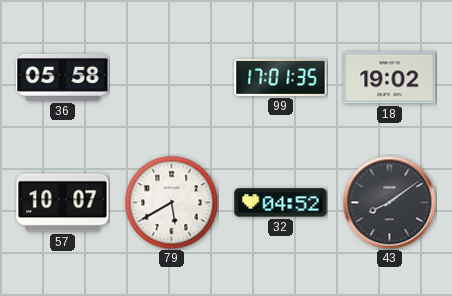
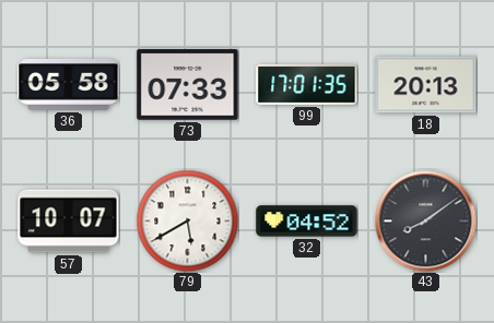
73: none -> 07:33
18: 19:02 -> 20:13
